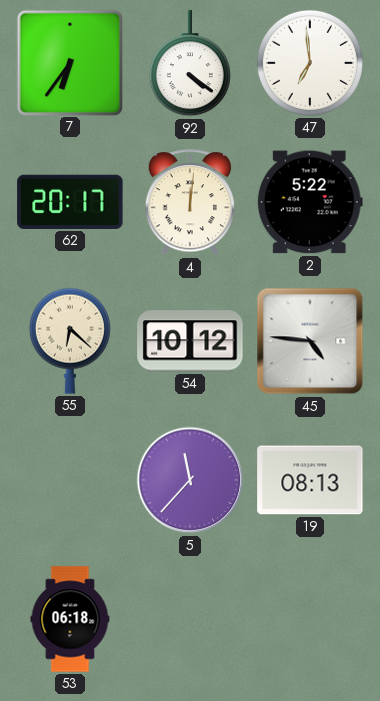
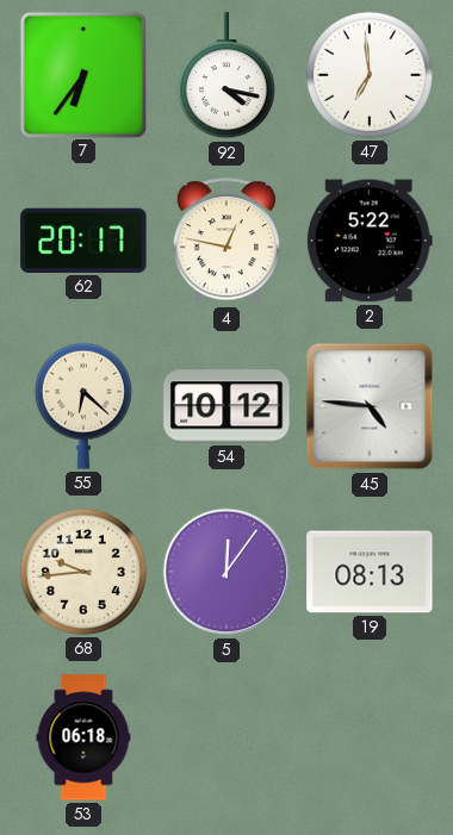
92: 4:21 -> 4:17
4: 12:01 -> 12:47
68: none -> 9:44
5: 11:37 -> 12:06
